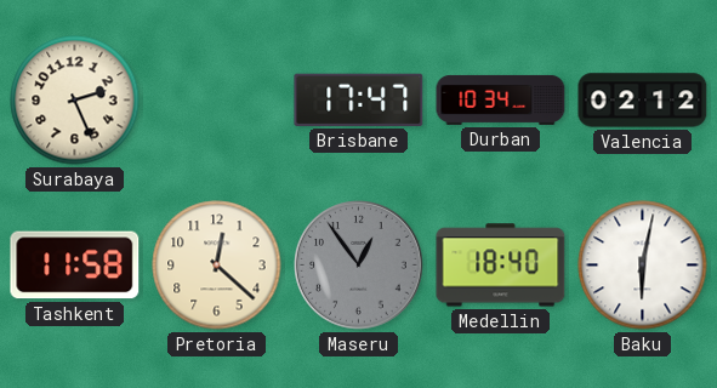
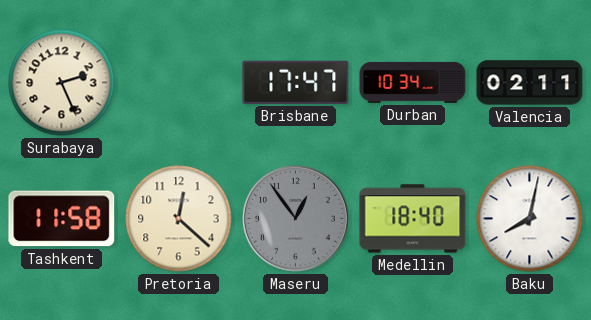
Valencia: 02:12 -> 02:11
Baku: 6:02 -> 8:02
